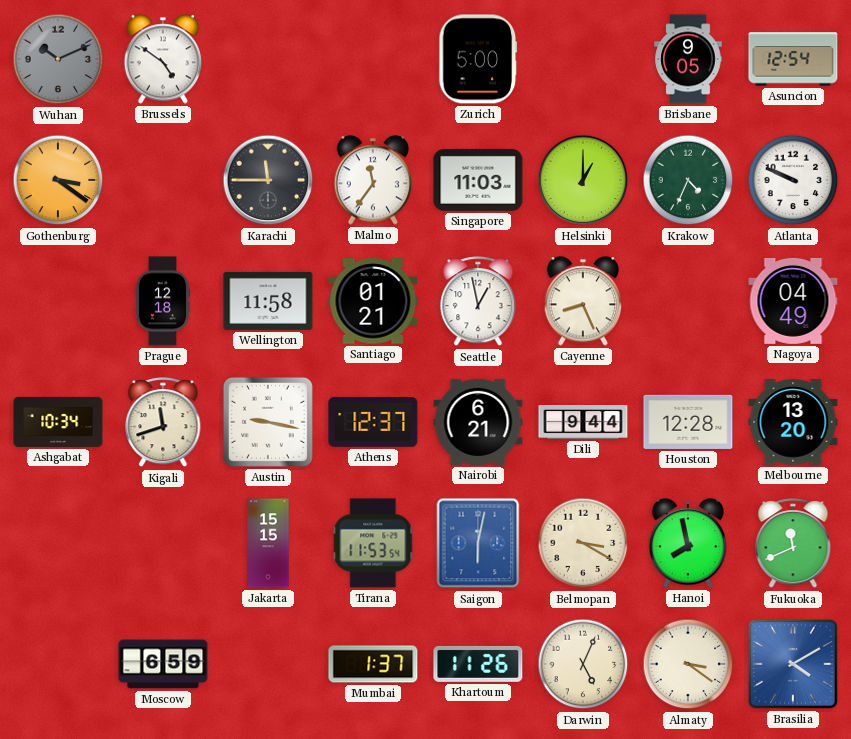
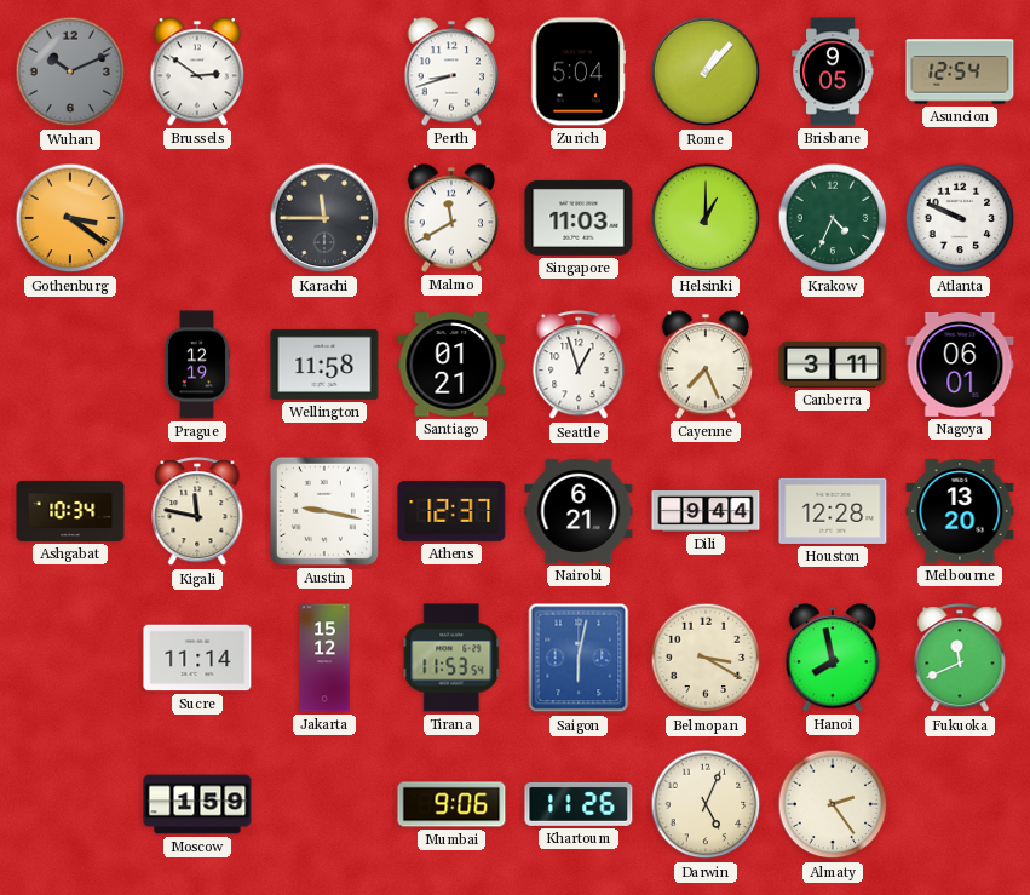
Brussels: 4:51 -> 2:51
Perth: none -> 8:42
Zurich: 5:00 -> 5:04
Rome: none -> 1:07
Malmo: 11:36 -> 11:40
Prague: 12:18 -> 12:19
Seattle: 12:58 -> 12:57
Cayenne: 8:26 -> 7:26
Canberra: none -> 3:11
Nagoya: 04:49 -> 06:01
Kigali: 11:42 -> 11:47
Sucre: none -> 11:14
Jakarta: 15:15 -> 15:12
Moscow: 6:59 -> 1:59
Mumbai: 1:37 -> 9:06
Almaty: 3:21 -> 2:24
Brasilia: 4:10 -> none
